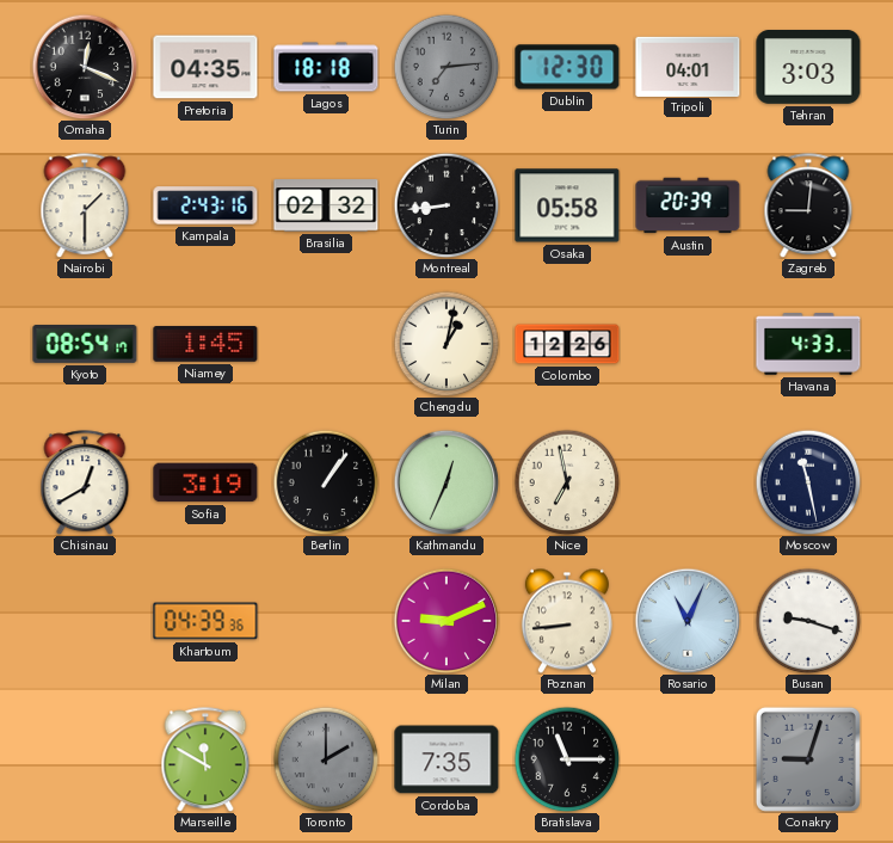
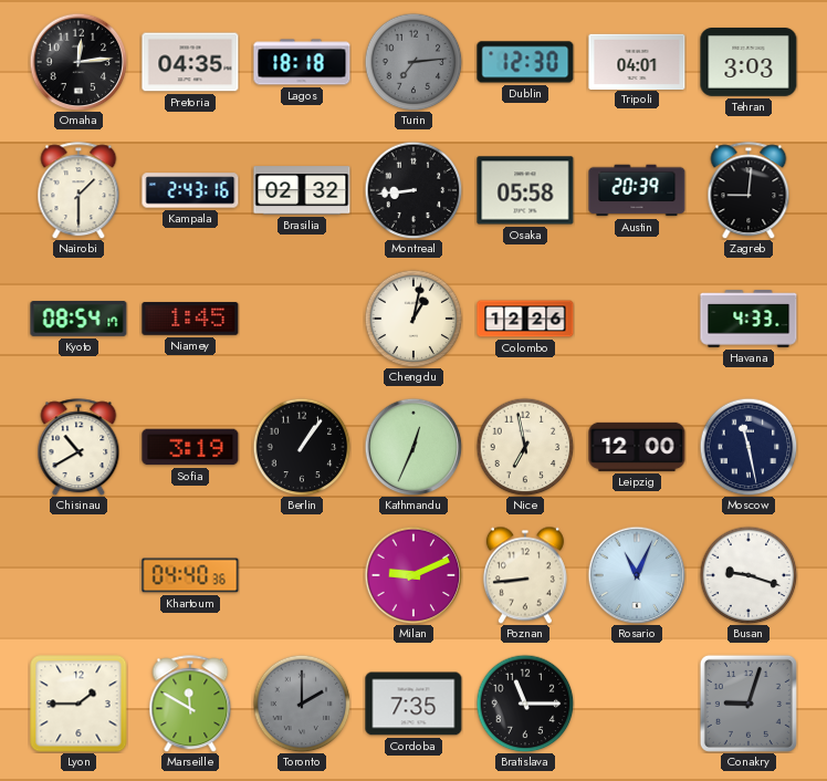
Omaha: 12:19 -> 12:14
Chisinau: 12:40 -> 10:40
Leipzig: none -> 12:00
Khartoum: 04:39 -> 04:40
Lyon: none -> 1:45
